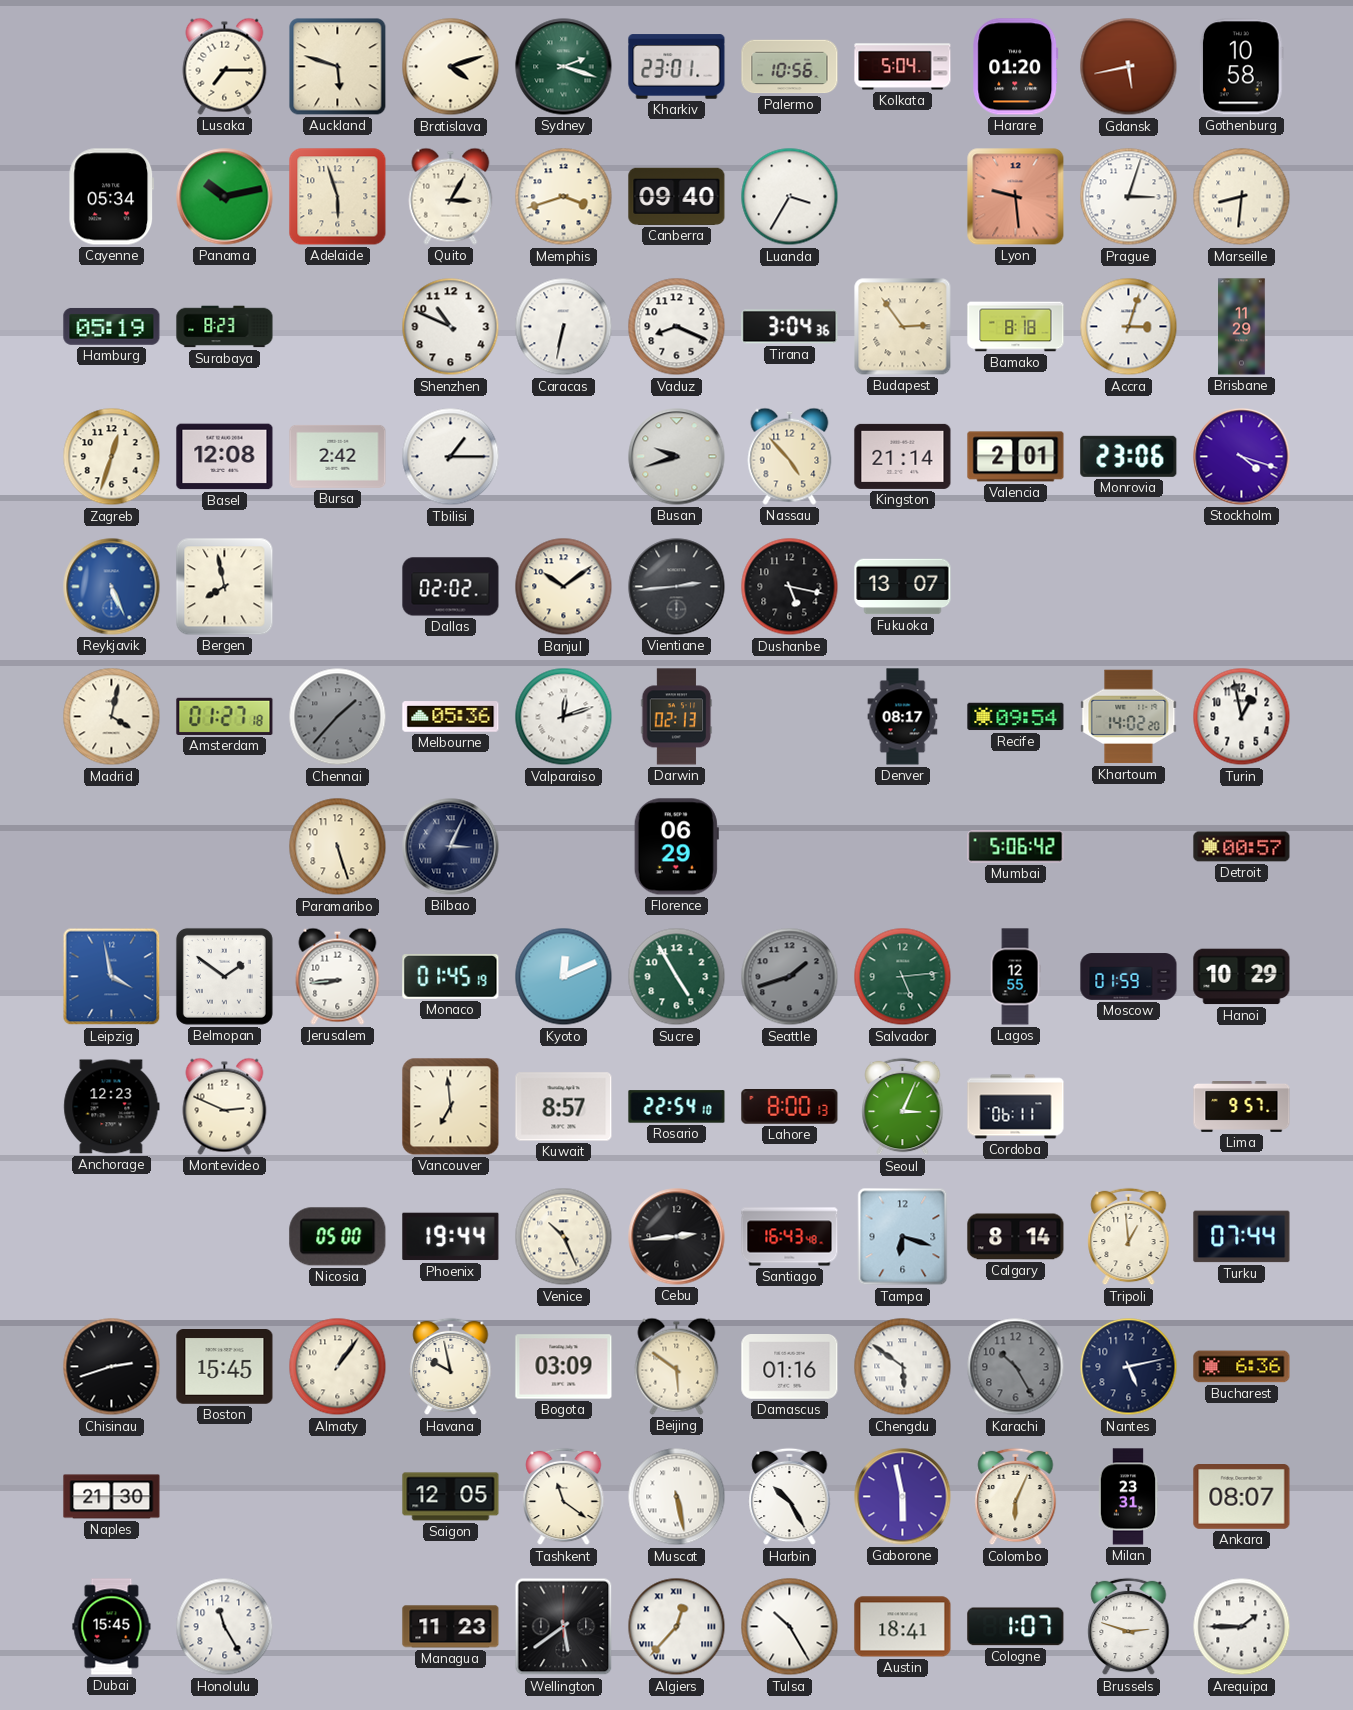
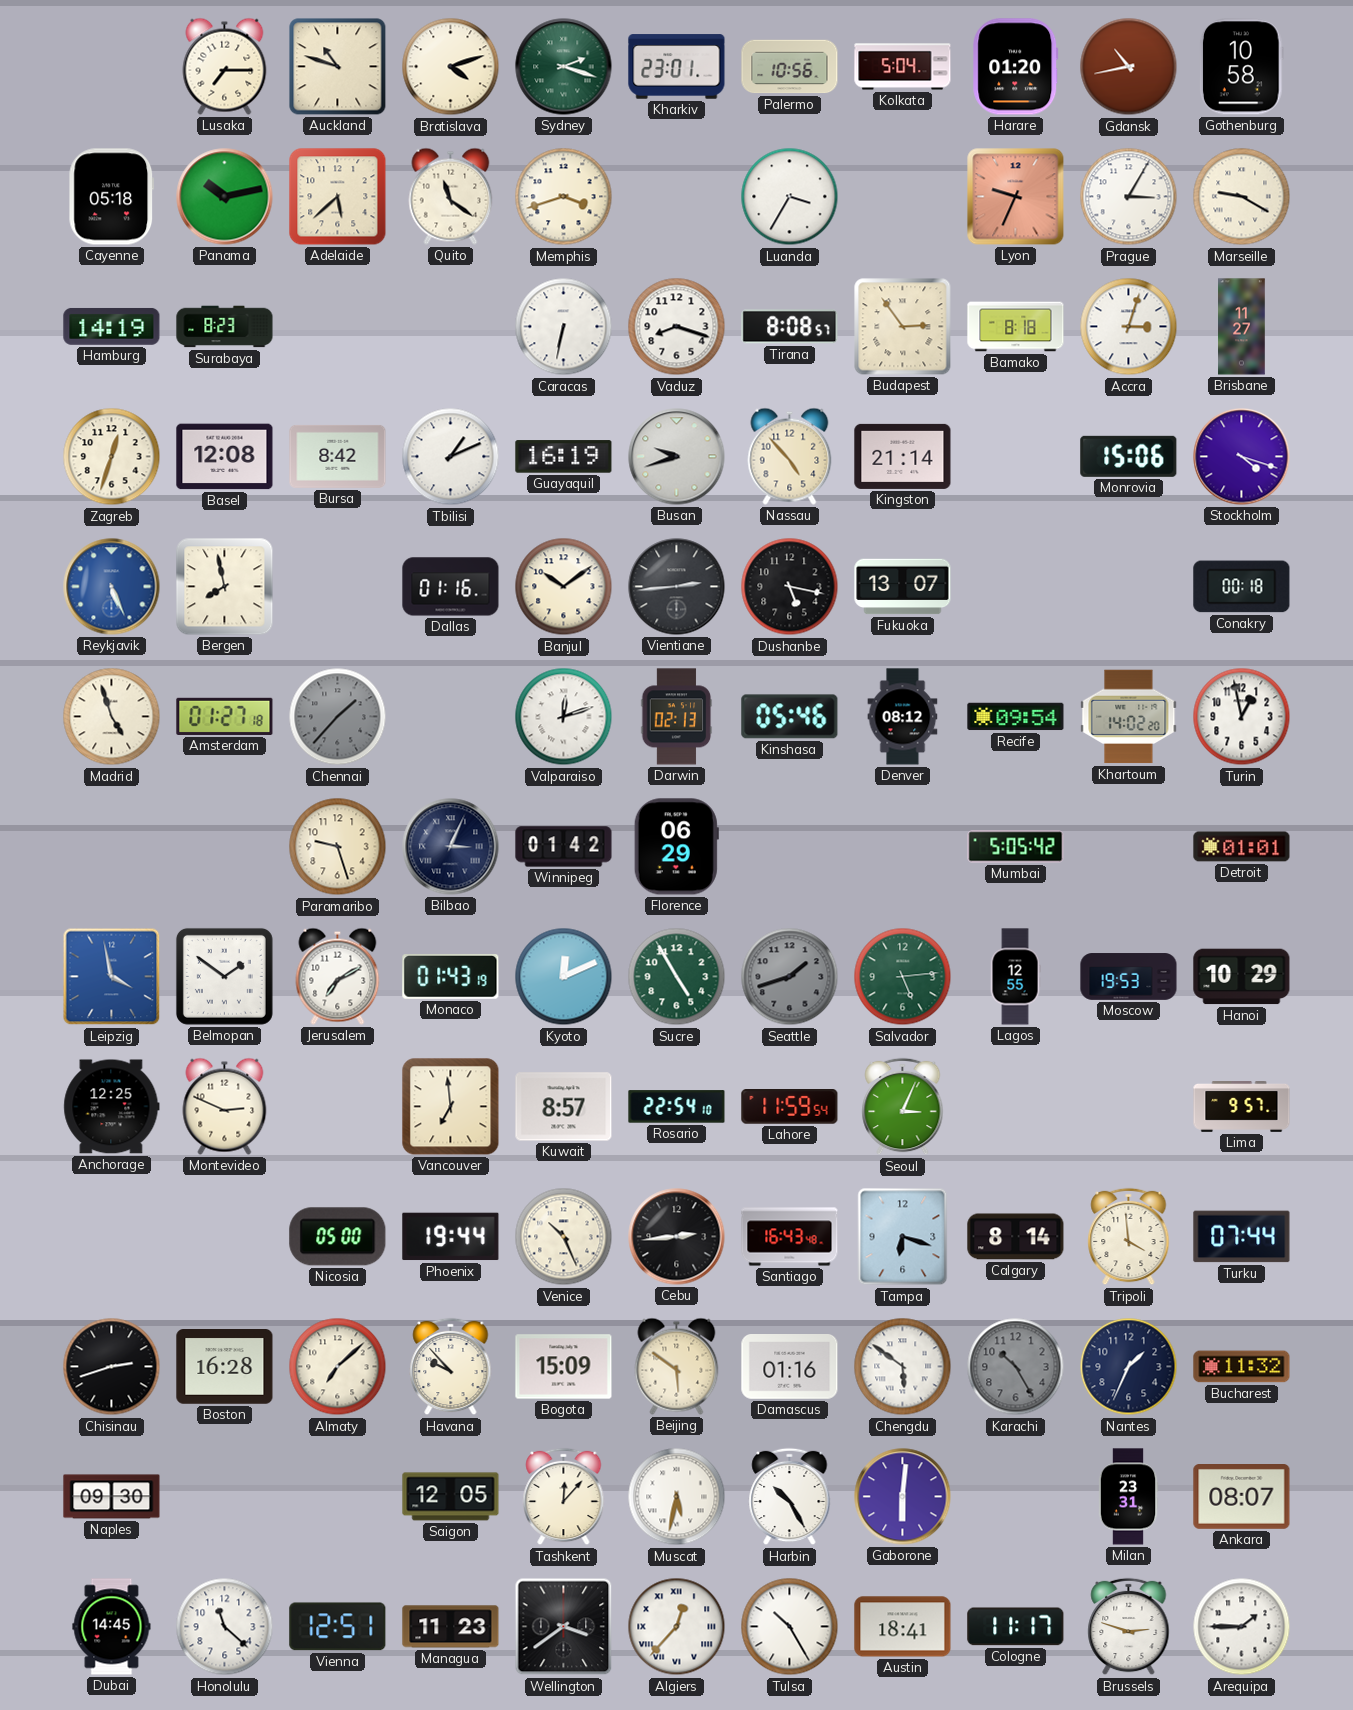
Auckland: 5:48 -> 10:48
Gdansk: 5:43 -> 10:43
Cayenne: 05:34 -> 05:18
Adelaide: 5:57 -> 5:38
Quito: 3:05 -> 11:21
Canberra: 09:40 -> none
Lyon: 9:29 -> 9:34
Prague: 3:03 -> 3:05
Marseille: 8:31 -> 9:20
Hamburg: 05:19 -> 14:19
Shenzhen: 10:49 -> none
Vaduz: 8:19 -> 8:18
Tirana: 3:04 -> 8:08
Brisbane: 11:29 -> 11:27
Bursa: 2:42 -> 8:42
Tbilisi: 1:15 -> 1:11
Guayaquil: none -> 16:19
Valencia: 2:01 -> none
Monrovia: 23:06 -> 15:06
Dallas: 02:02 -> 01:16
Conakry: none -> 00:18
Madrid: 4:02 -> 4:57
Melbourne: 05:36 -> none
Kinshasa: none -> 05:46
Denver: 08:17 -> 08:12
Paramaribo: 5:27 -> 9:27
Winnipeg: none -> 01:42
Mumbai: 5:06 -> 5:05
Detroit: 00:57 -> 01:01
Jerusalem: 8:44 -> 7:10
Monaco: 01:45 -> 01:43
Moscow: 01:59 -> 19:53
Anchorage: 12:23 -> 12:25
Lahore: 8:00 -> 11:59
Cordoba: 06:11 -> none
Tripoli: 12:59 -> 3:59
Boston: 15:45 -> 16:28
Almaty: 1:06 -> 7:08
Havana: 9:58 -> 9:53
Bogota: 03:09 -> 15:09
Nantes: 5:13 -> 1:34
Bucharest: 6:36 -> 11:32
Naples: 21:30 -> 09:30
Tashkent: 11:21 -> 12:07
Muscat: 5:28 -> 5:32
Gaborone: 5:58 -> 6:01
Colombo: 6:04 -> none
Dubai: 15:45 -> 14:45
Honolulu: 11:25 -> 11:22
Vienna: none -> 12:51
Wellington: 5:39 -> 3:39
Cologne: 1:07 -> 11:17
